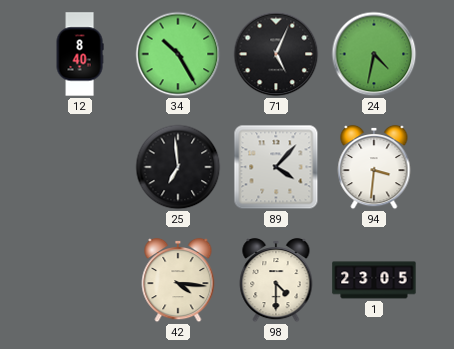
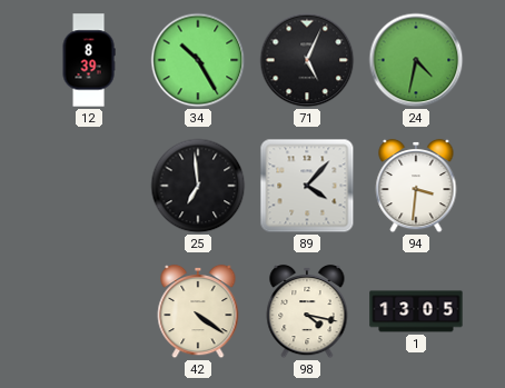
12: 8:40 -> 8:39
42: 4:16 -> 4:21
98: 4:30 -> 4:17
1: 23:05 -> 13:05
